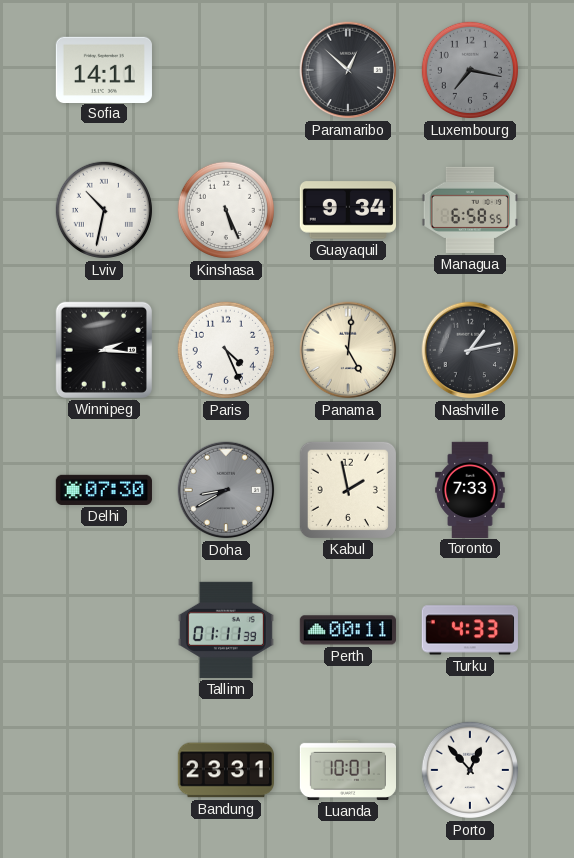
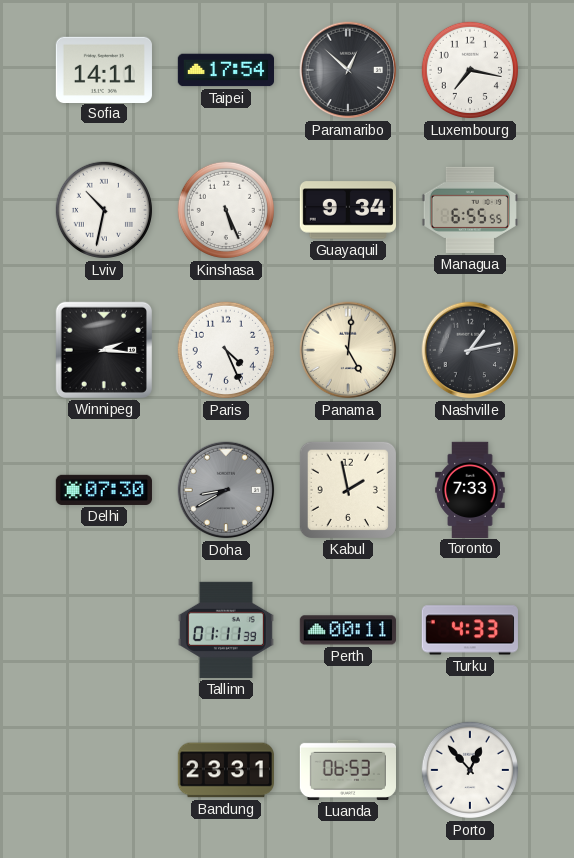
Taipei: none -> 17:54
Luxembourg dial: grey -> white
Managua: 6:58 -> 6:55
Luanda: 10:01 -> 06:53
